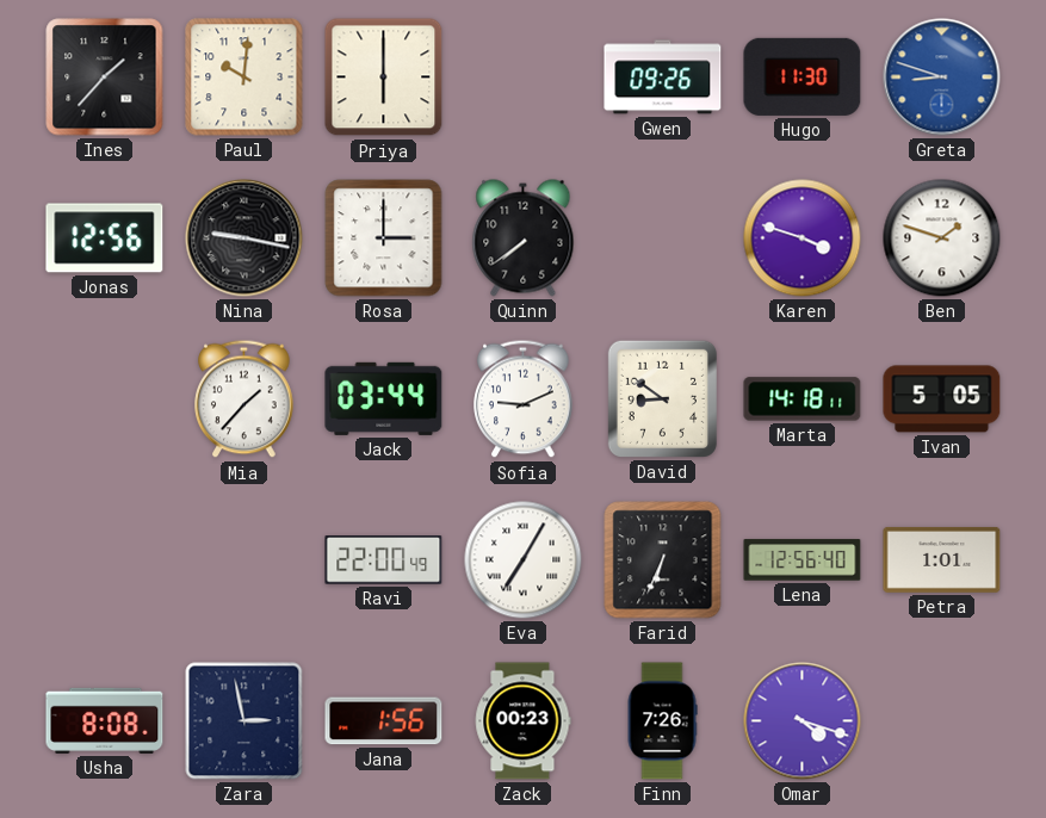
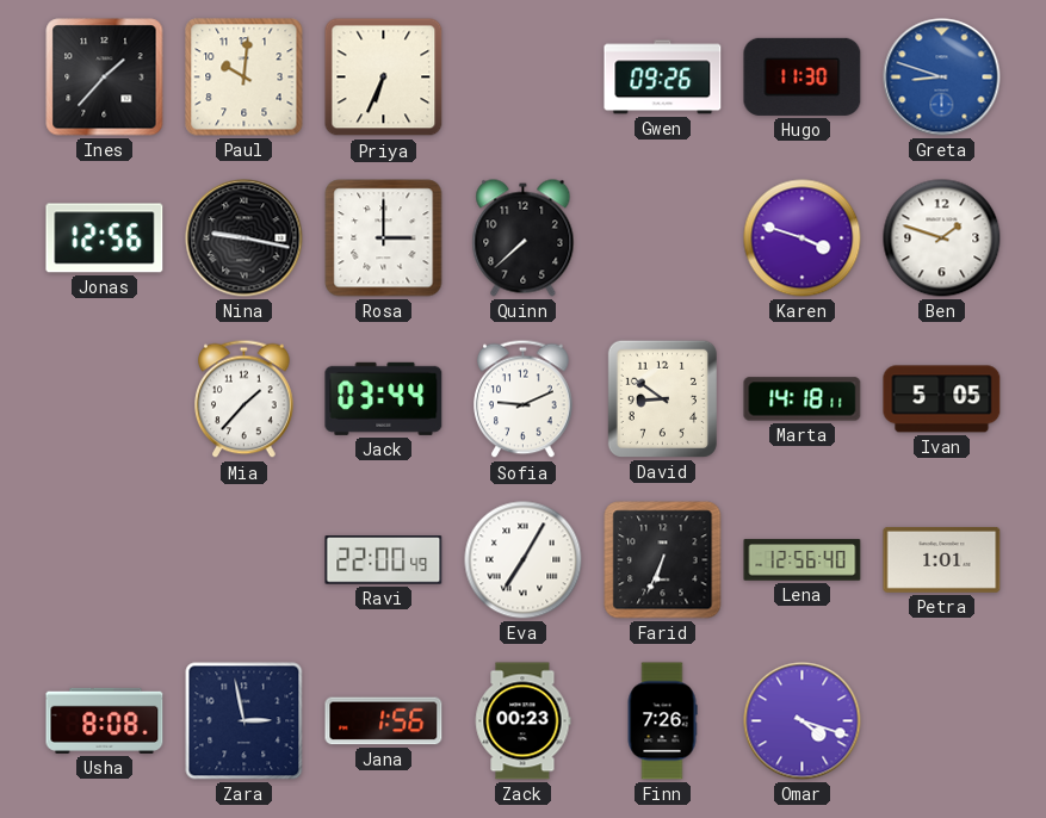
Priya: 6:00 -> 6:34
Quinn: 7:39 -> 7:38
